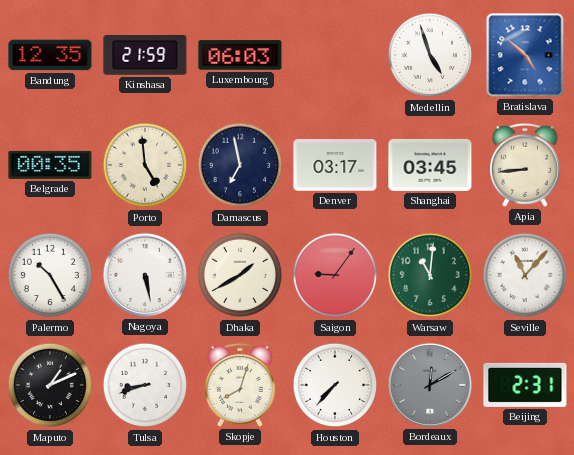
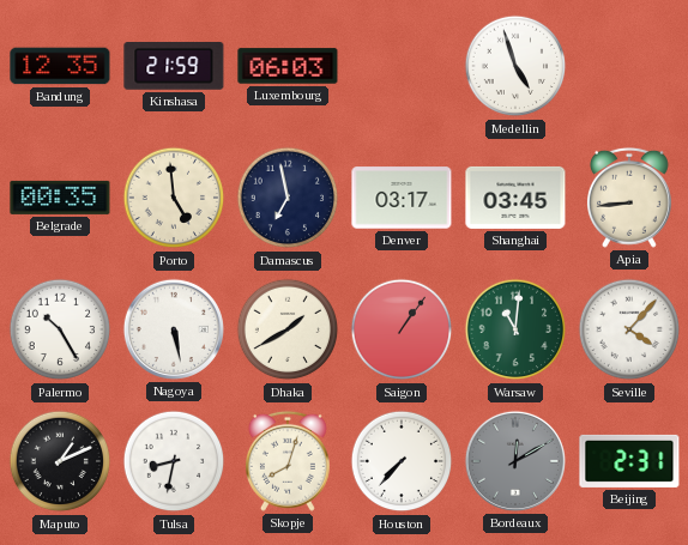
Bratislava: 4:52 -> none
Saigon: 9:06 -> 1:06
Seville: 11:07 -> 4:07
Tulsa: 8:42 -> 8:32
